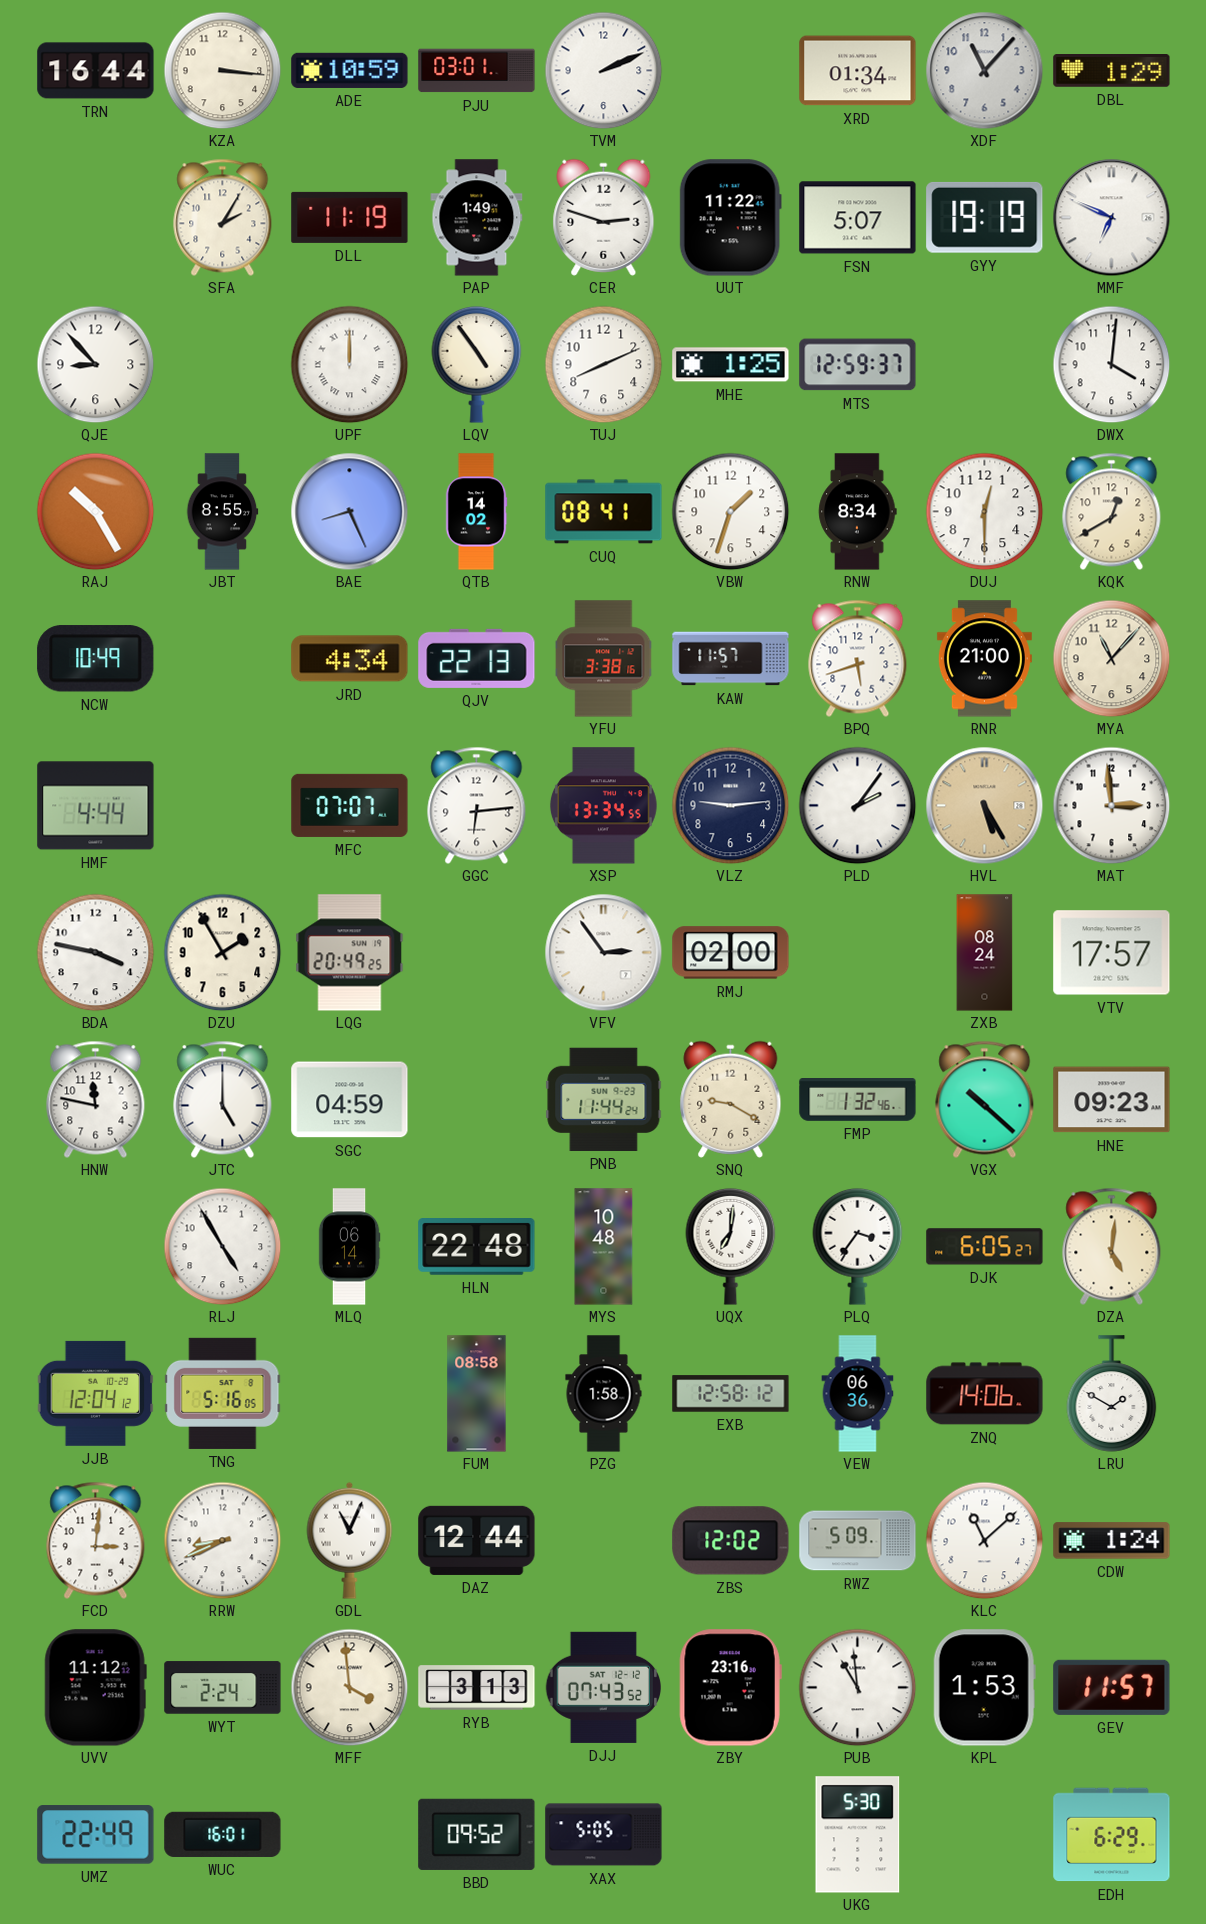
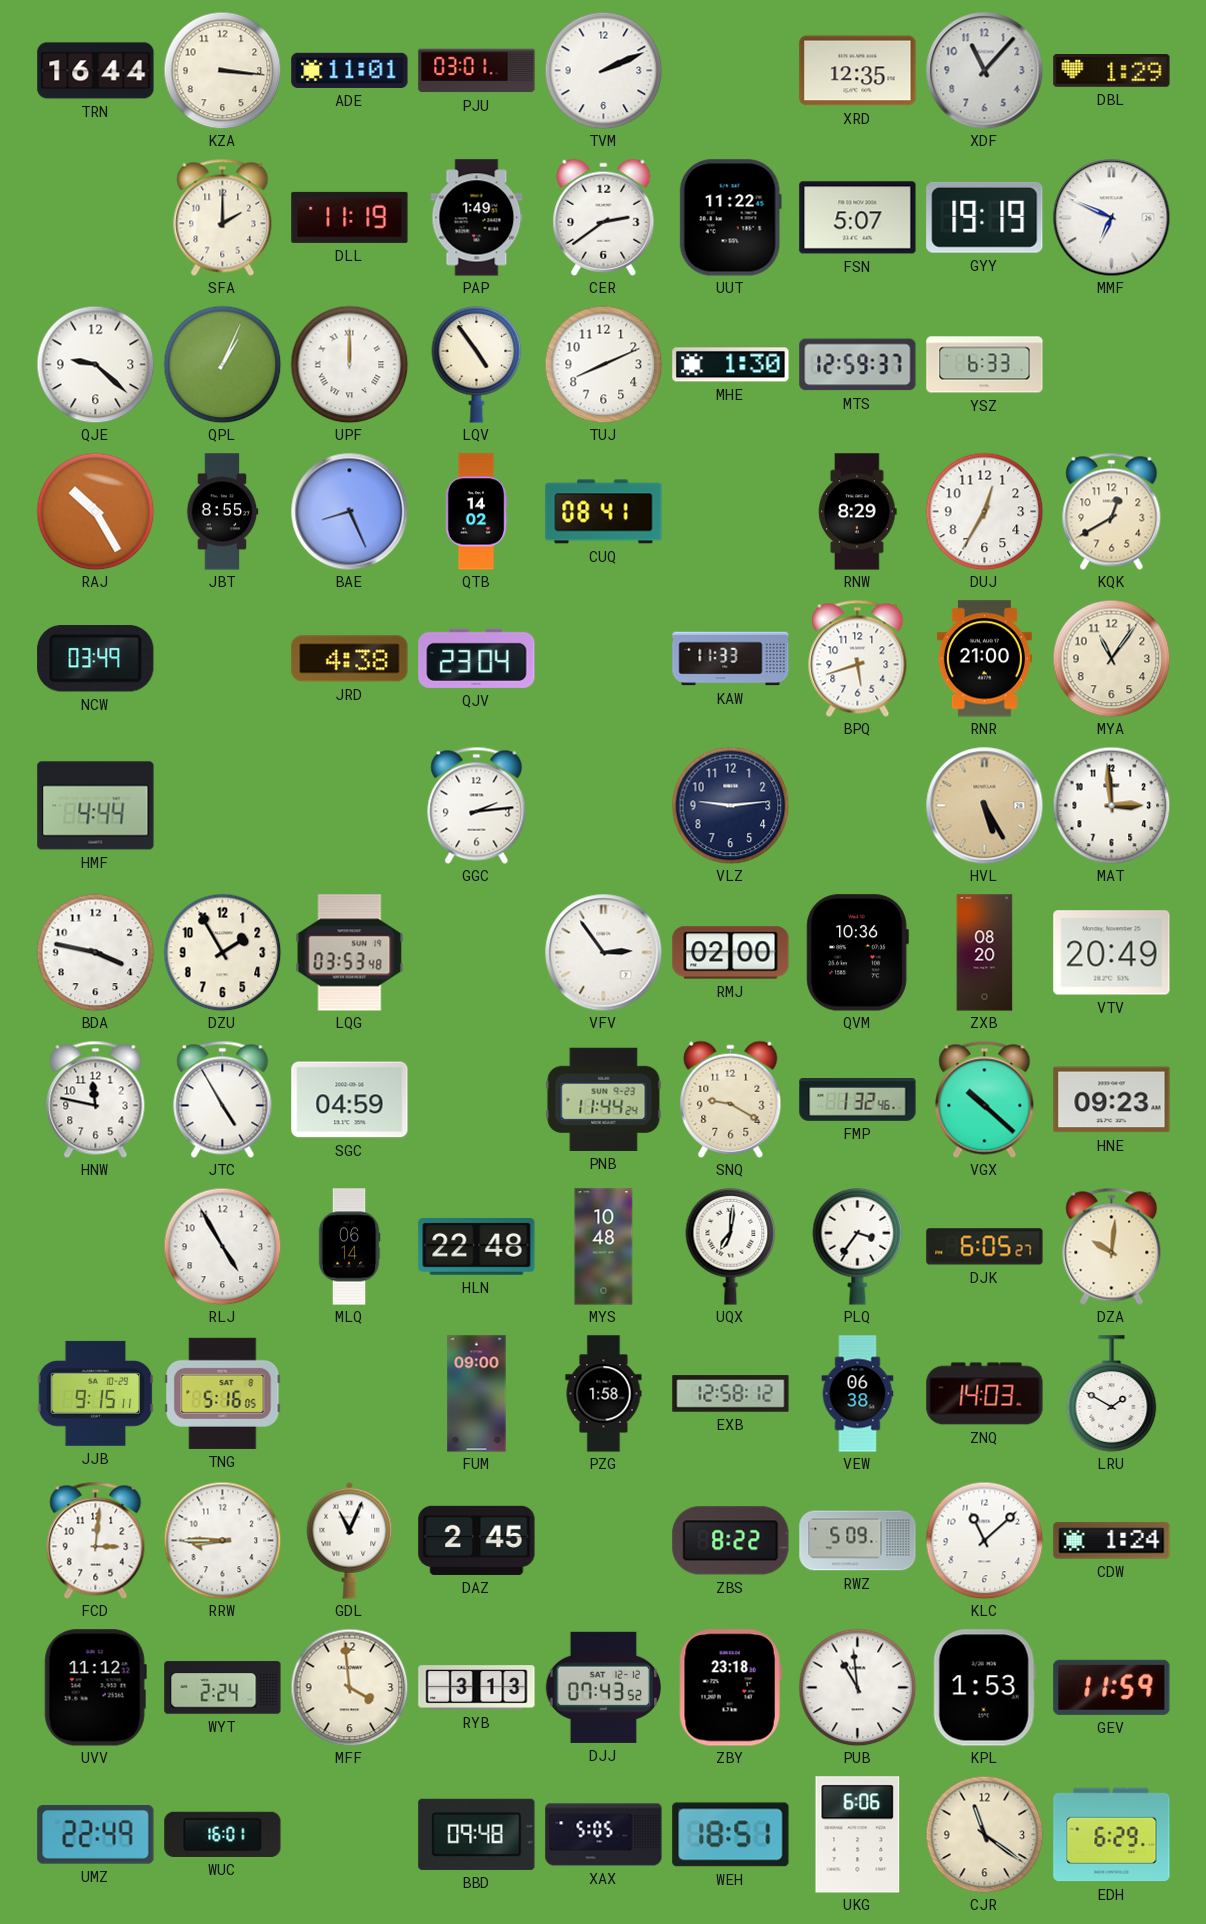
ADE: 10:59 -> 11:01
XRD: 01:34 -> 12:35
SFA: 2:05 -> 2:00
CER: 2:48 -> 2:39
QJE: 8:53 -> 9:22
QPL: none -> 1:04
MHE: 1:25 -> 1:30
YSZ: none -> 6:33
DWX: 4:01 -> none
VBW: 1:33 -> none
RNW: 8:34 -> 8:29
DUJ: 12:30 -> 12:35
NCW: 10:49 -> 03:49
JRD: 4:34 -> 4:38
QJV: 22:13 -> 23:04
YFU: 3:38 -> none
KAW: 11:57 -> 11:33
MYA: 11:07 -> 11:06
MFC: 07:07 -> none
GGC: 6:14 -> 2:14
XSP: 13:34 -> none
PLD: 2:06 -> none
LQG: 20:49 -> 03:53
QVM: none -> 10:36
ZXB: 08:24 -> 08:20
VTV: 17:57 -> 20:49
JTC: 5:00 -> 4:55
DZA: 5:01 -> 10:01
JJB: 12:04 -> 9:15
FUM: 08:58 -> 09:00
VEW: 06:36 -> 06:38
ZNQ: 14:06 -> 14:03
RRW: 8:41 -> 8:45
DAZ: 12:44 -> 2:45
ZBS: 12:02 -> 8:22
ZBY: 23:16 -> 23:18
GEV: 11:57 -> 11:59
BBD: 09:52 -> 09:48
WEH: none -> 18:51
UKG: 5:30 -> 6:06
CJR: none -> 11:21
